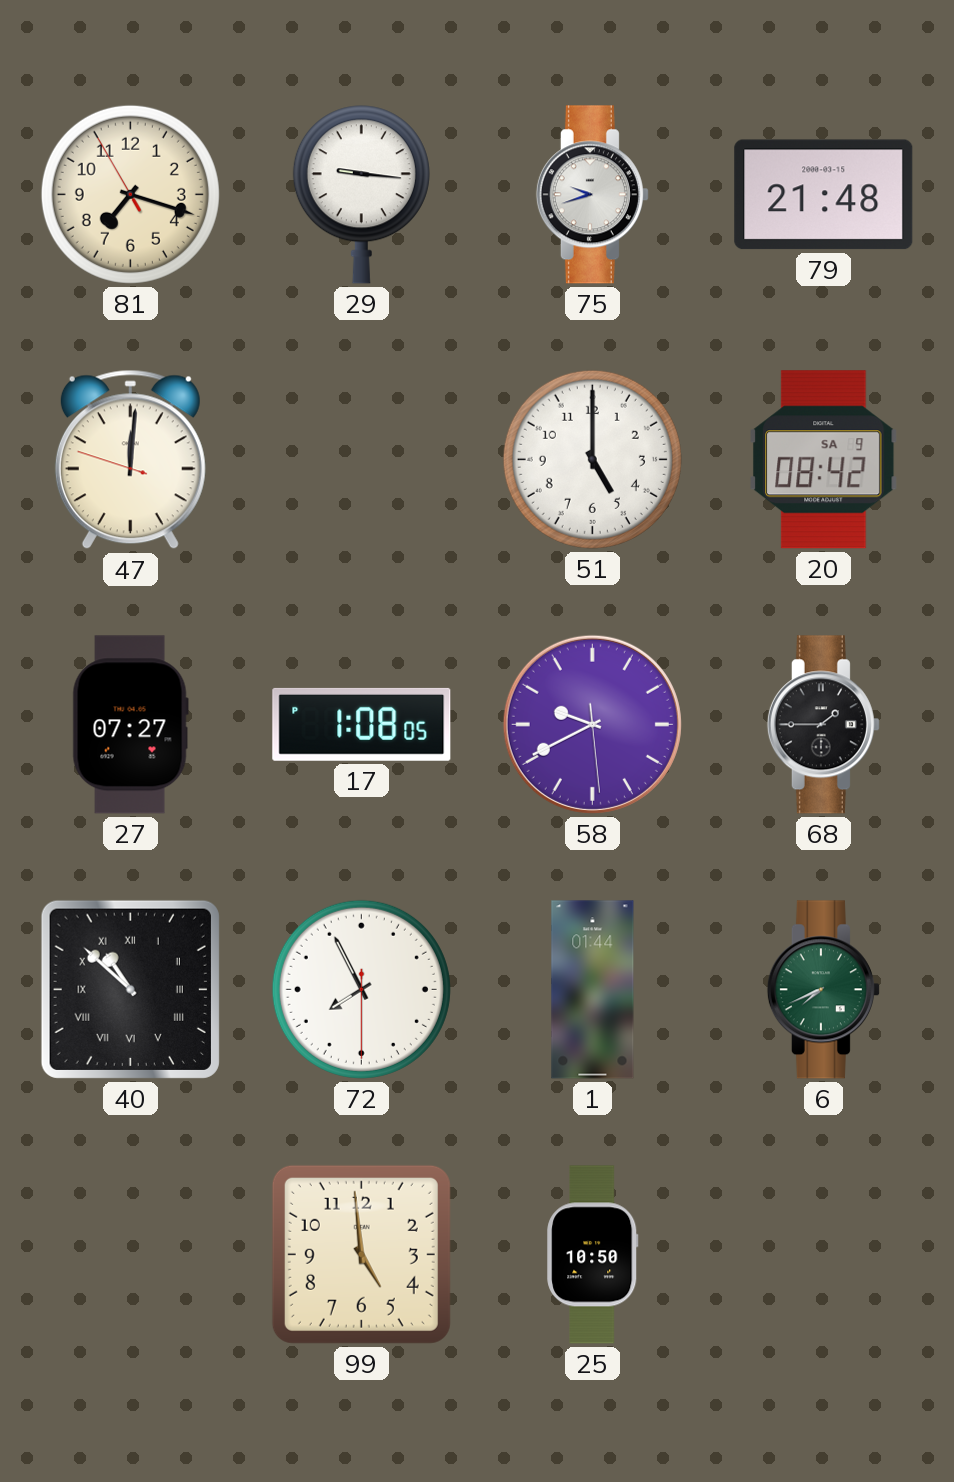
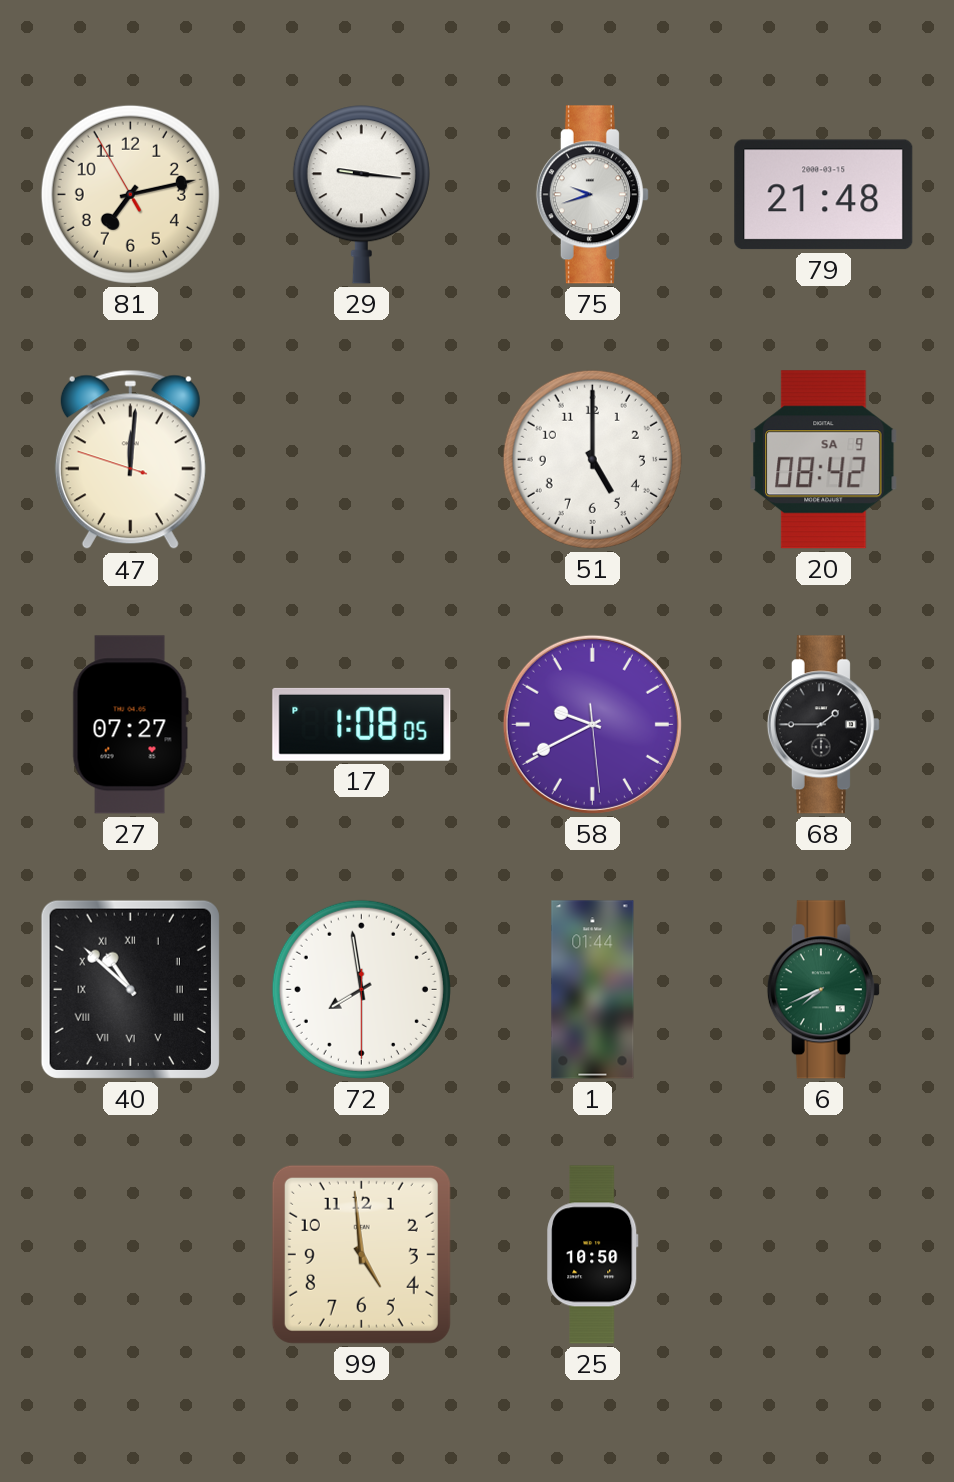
81: 7:17 -> 7:12
72: 7:55 -> 7:58
